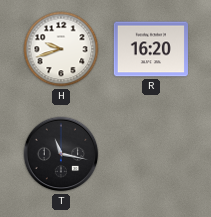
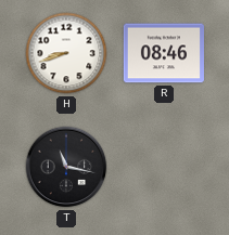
H: 9:42 -> 8:42
R: 16:20 -> 08:46
